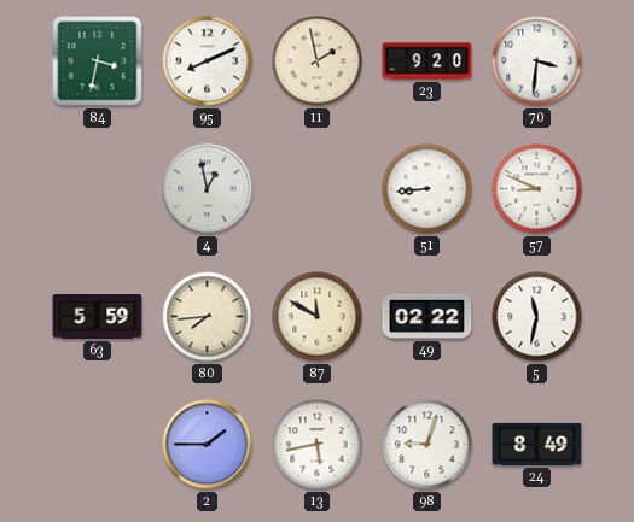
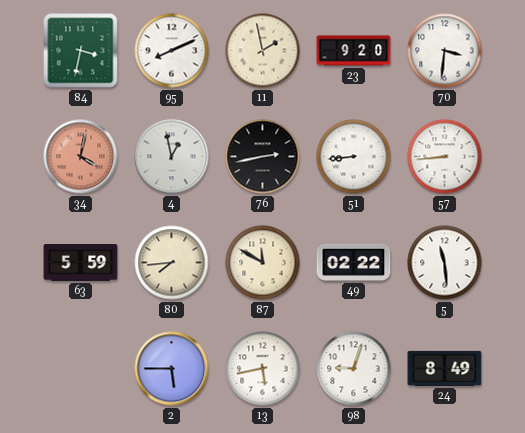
34: none -> 4:02
76: none -> 2:43
57: 8:49 -> 8:44
5: 11:32 -> 11:29
2: 1:45 -> 5:45
